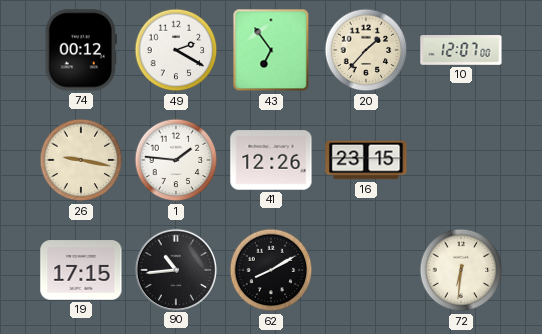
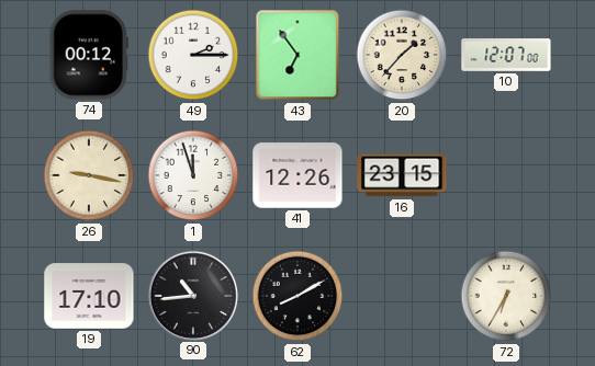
49: 2:20 -> 2:15
1: 1:46 -> 11:57
19: 17:15 -> 17:10
72: 6:31 -> 6:35
